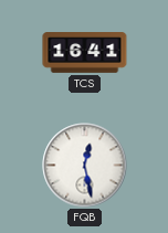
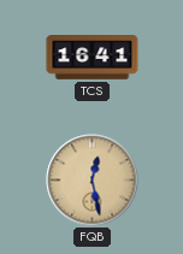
FQB dial: white -> champagne
